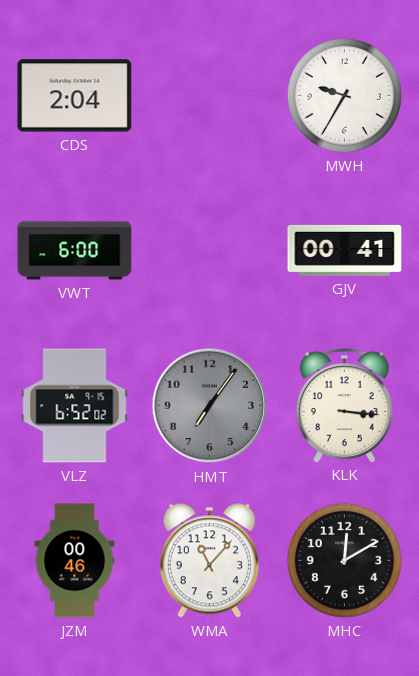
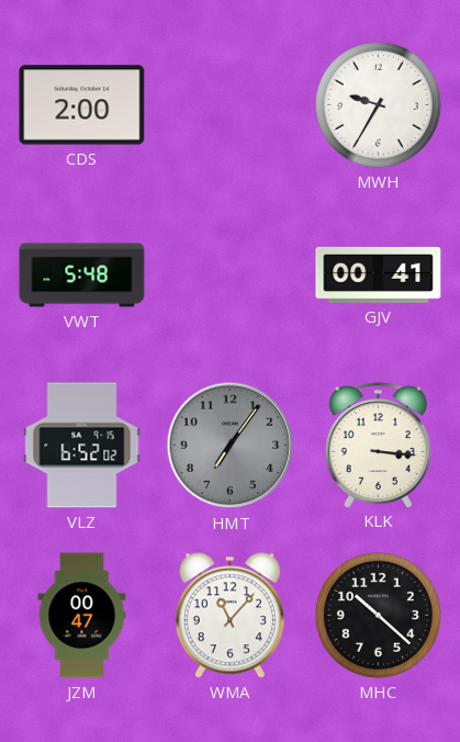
CDS: 2:04 -> 2:00
VWT: 6:00 -> 5:48
JZM: 00:46 -> 00:47
MHC: 12:10 -> 10:22
